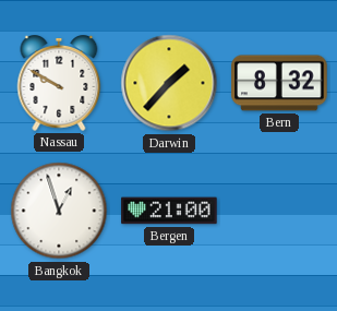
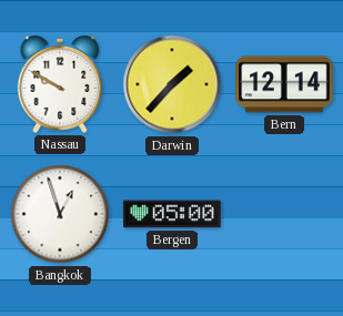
Bern: 8:32 -> 12:14
Bergen: 21:00 -> 05:00
